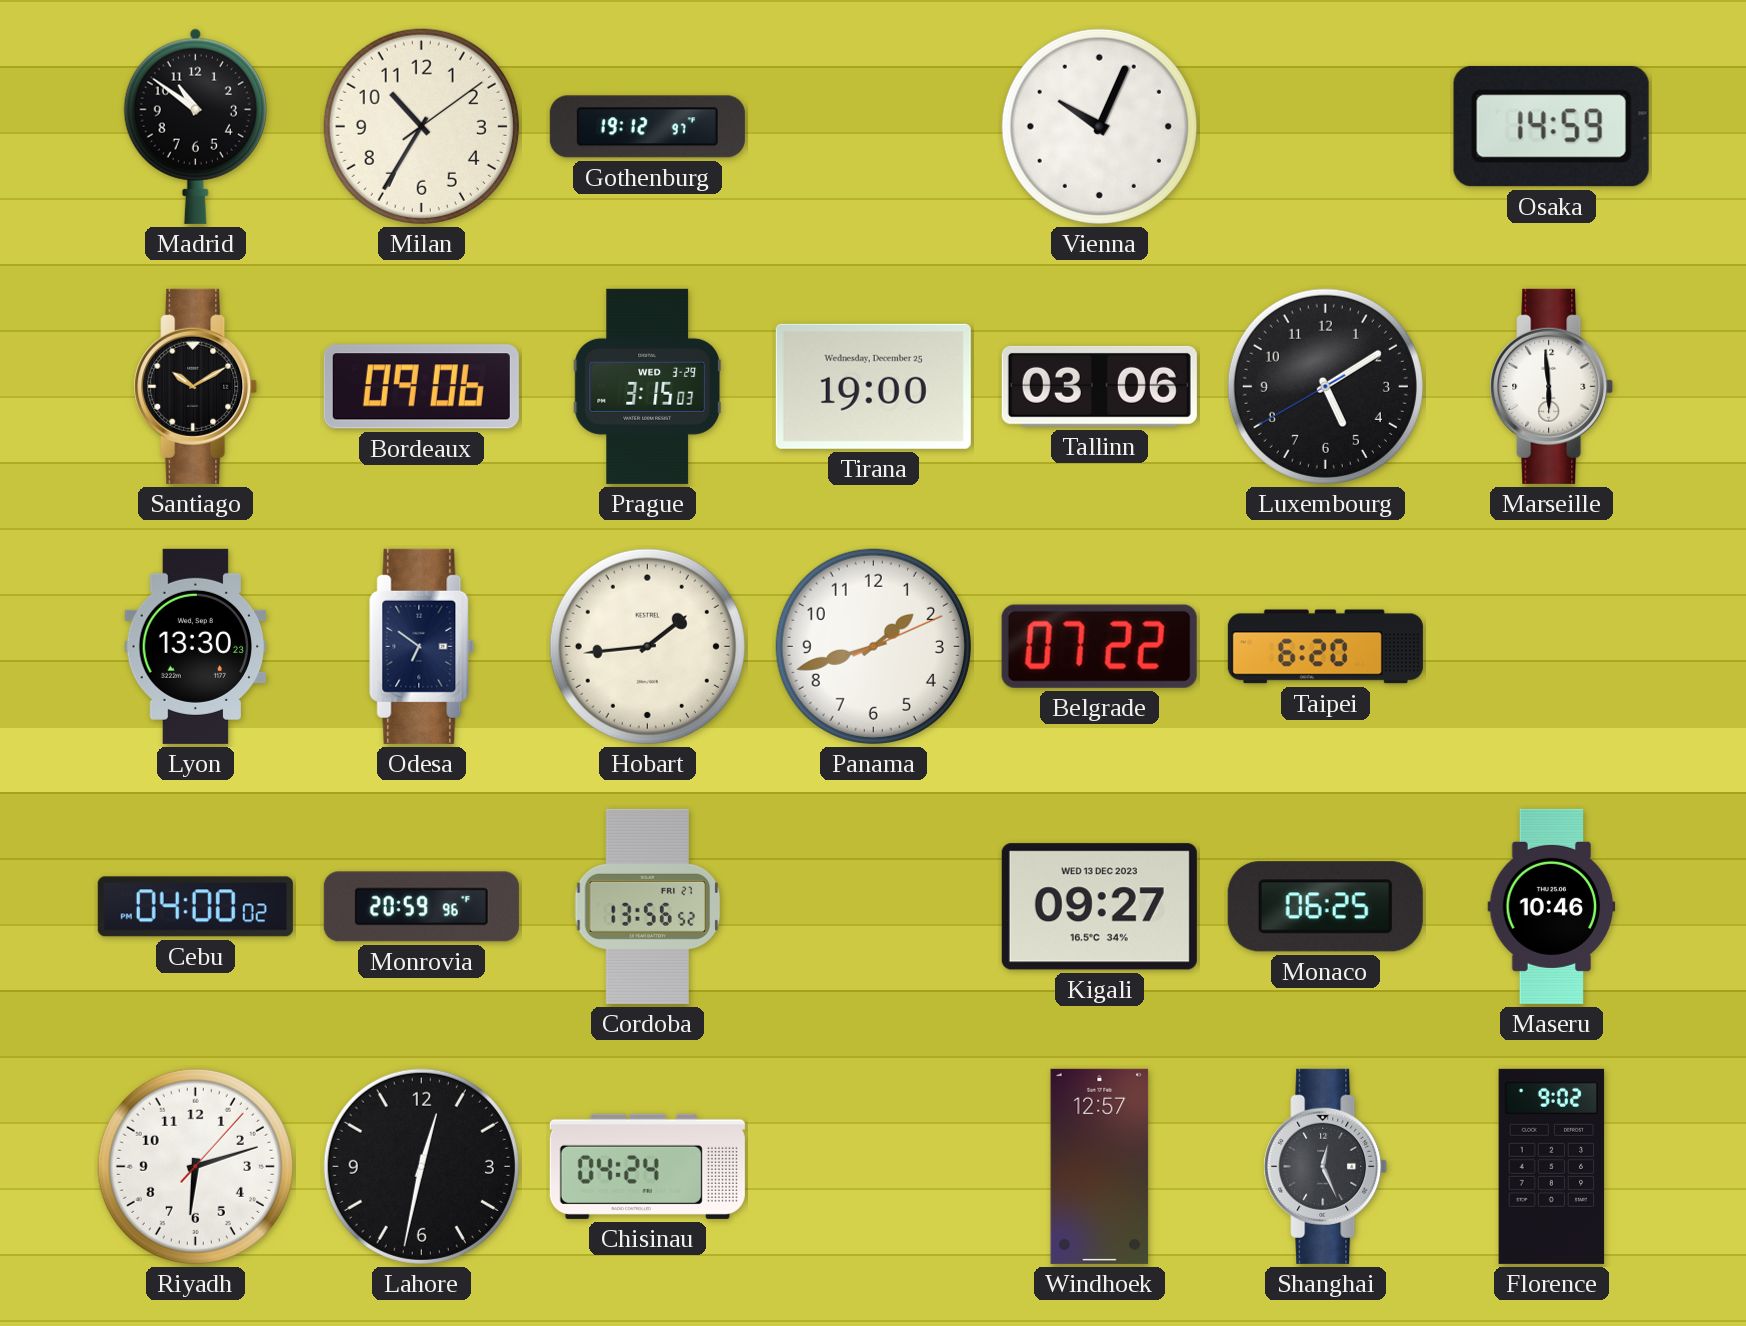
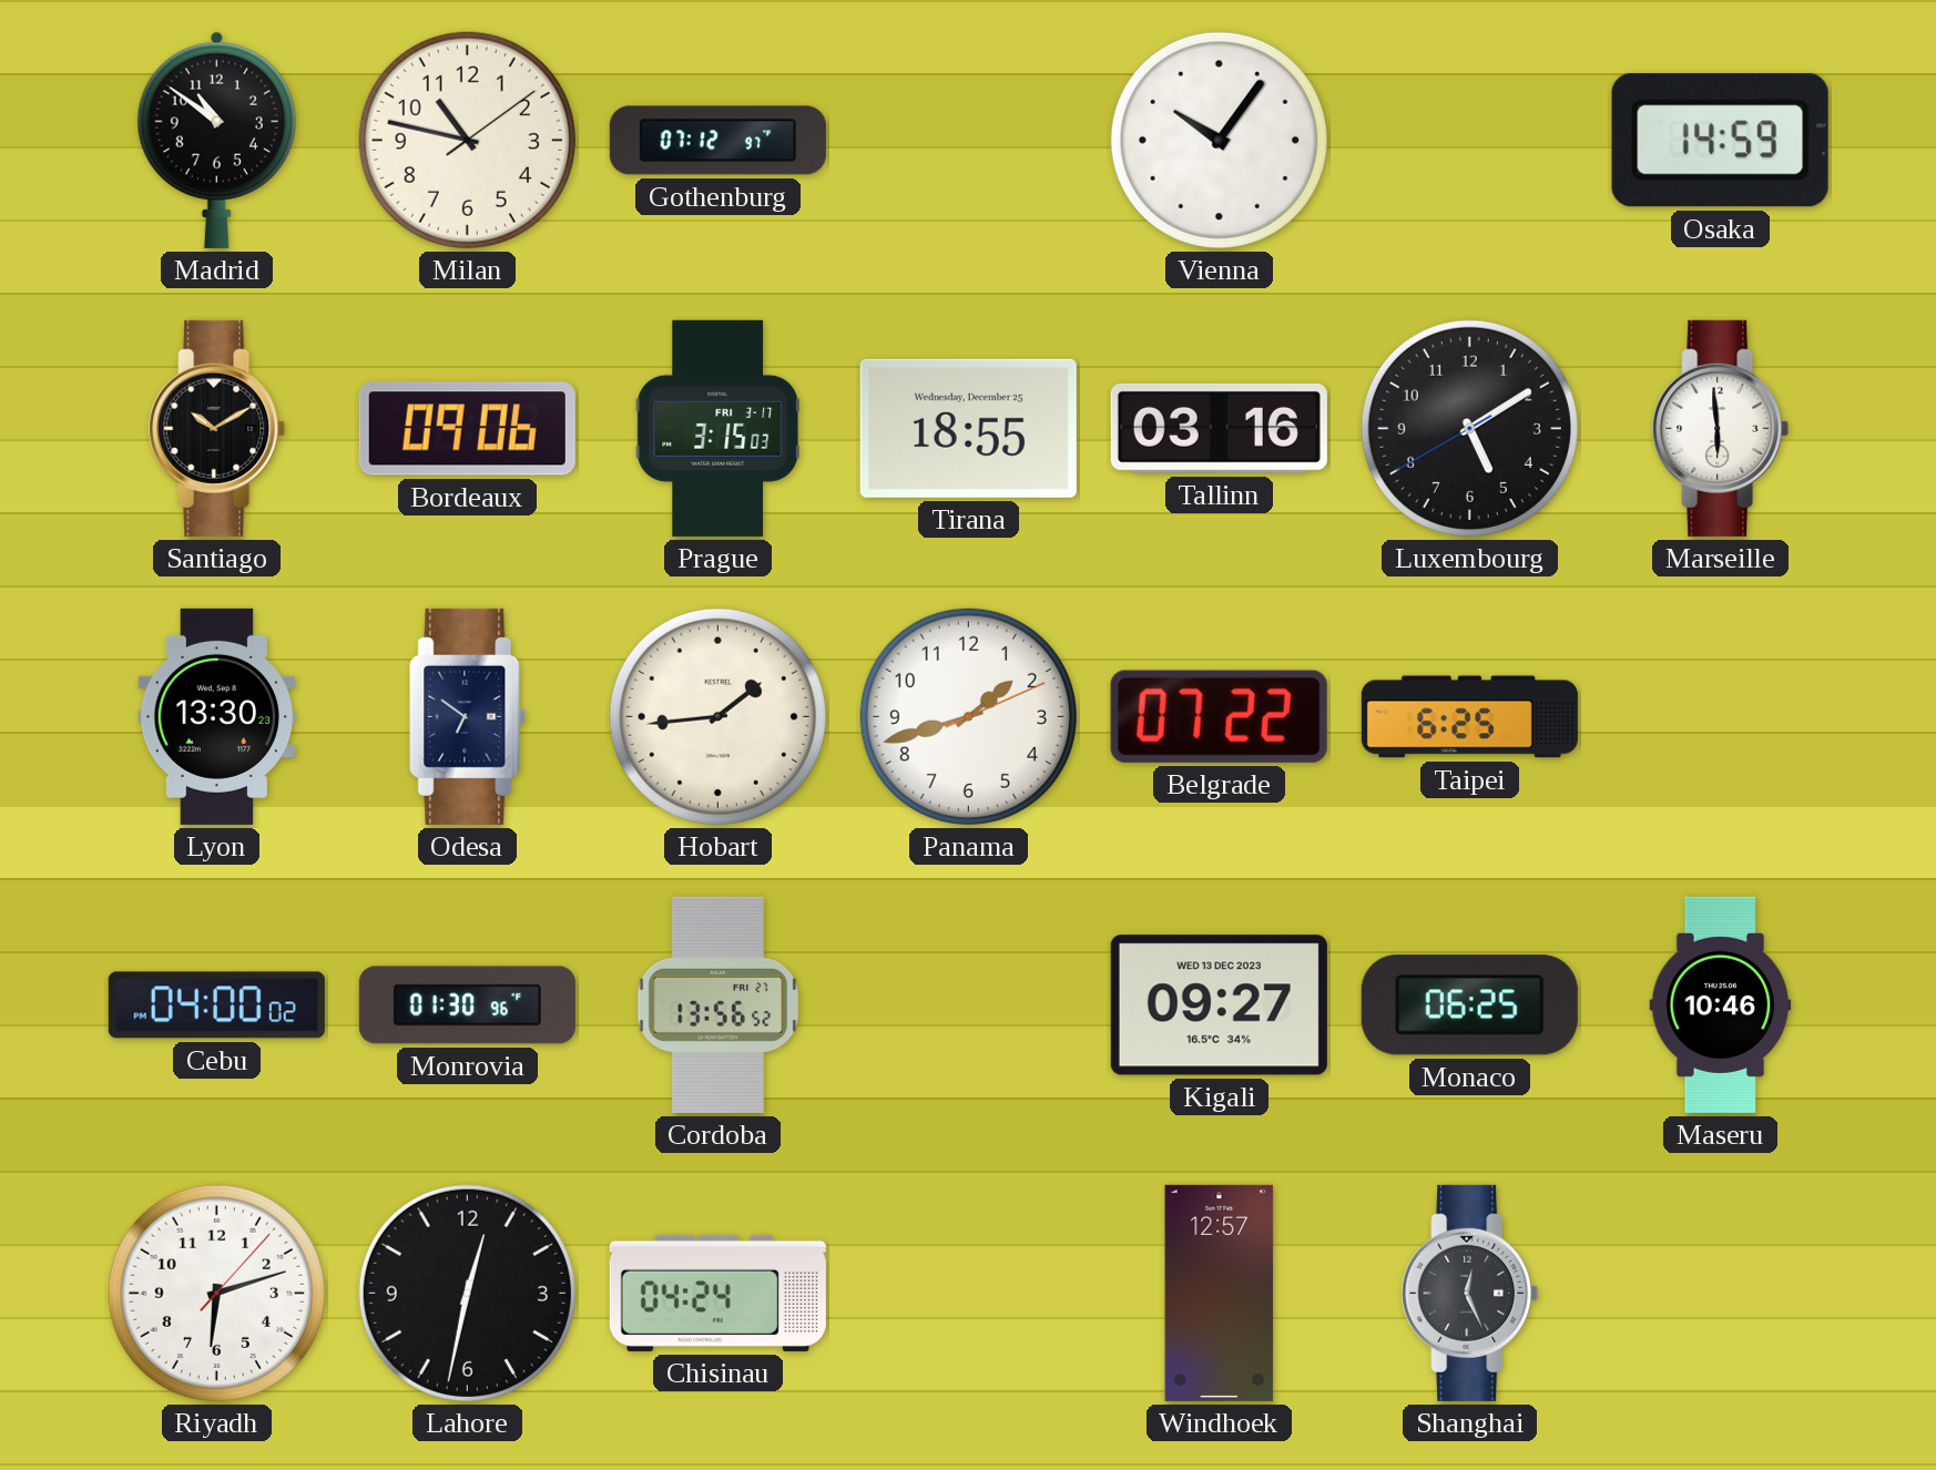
Milan: 10:35 -> 10:47
Gothenburg: 19:12 -> 07:12
Vienna: 10:04 -> 10:06
Prague date: WED 3-29 -> FRI 3-17
Tirana: 19:00 -> 18:55
Tallinn: 03:06 -> 03:16
Taipei: 6:20 -> 6:25
Monrovia: 20:59 -> 01:30
Florence: 9:02 -> none
